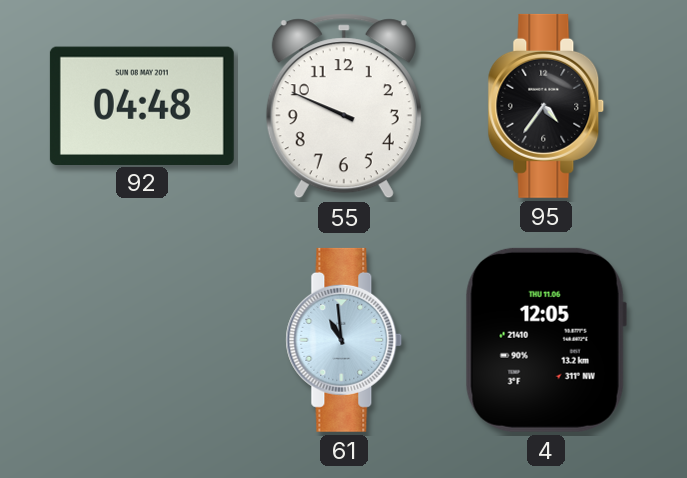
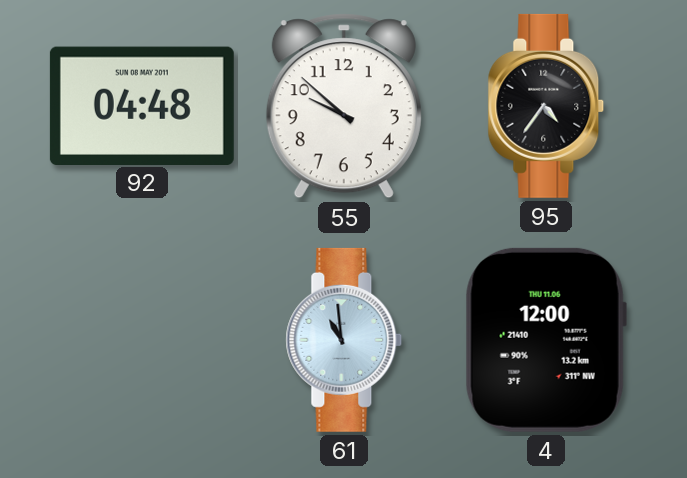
55: 9:49 -> 9:52
4: 12:05 -> 12:00
